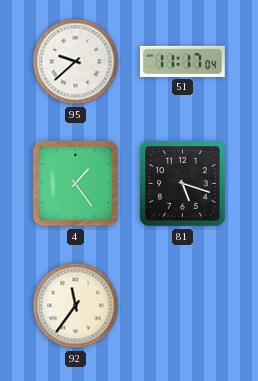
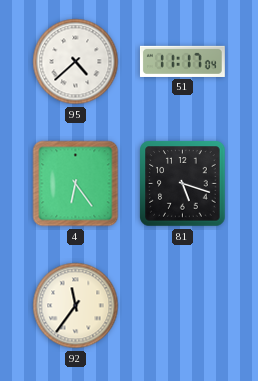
95: 9:38 -> 4:38
4: 1:24 -> 6:24
